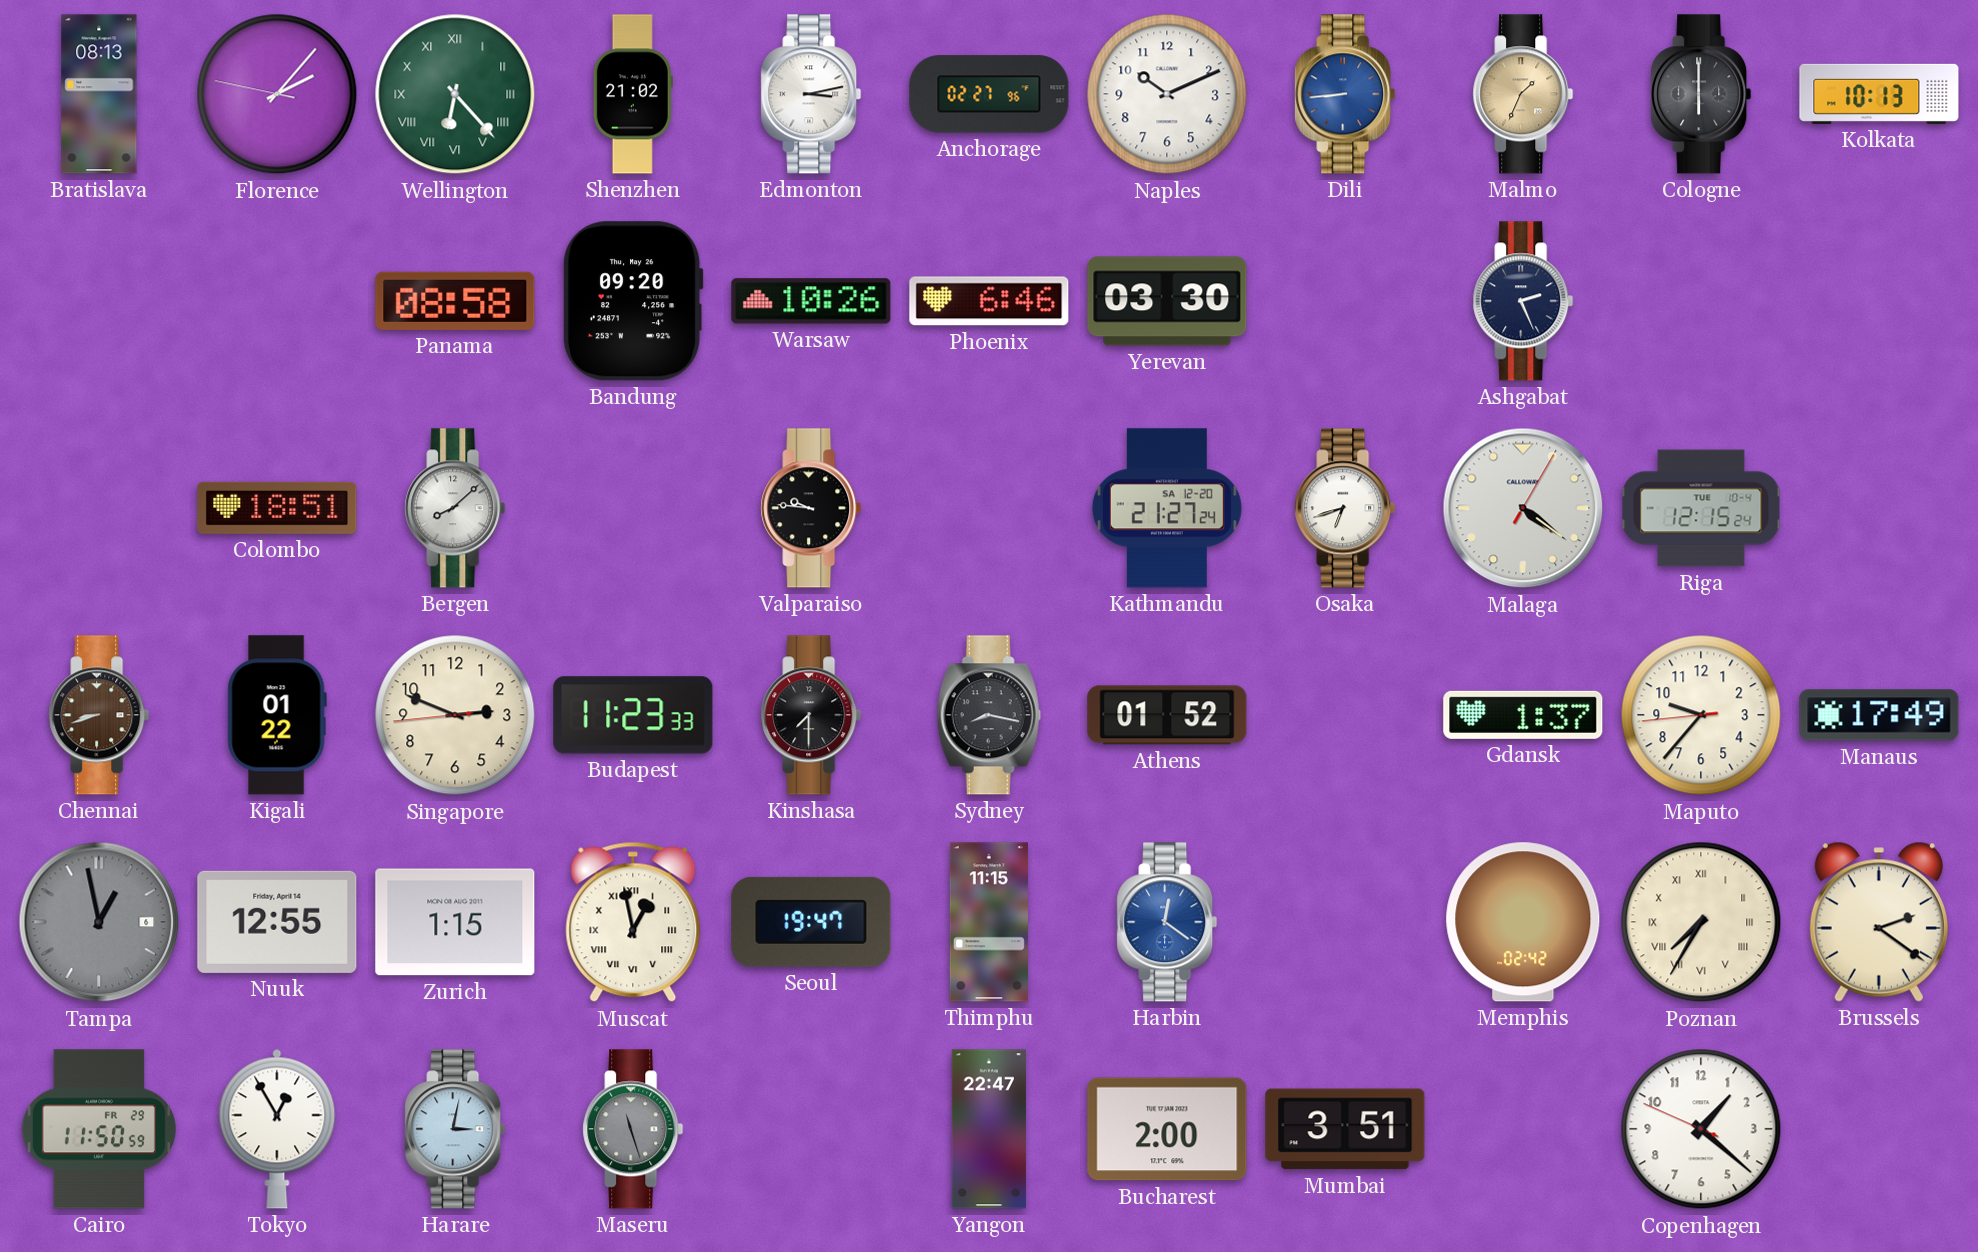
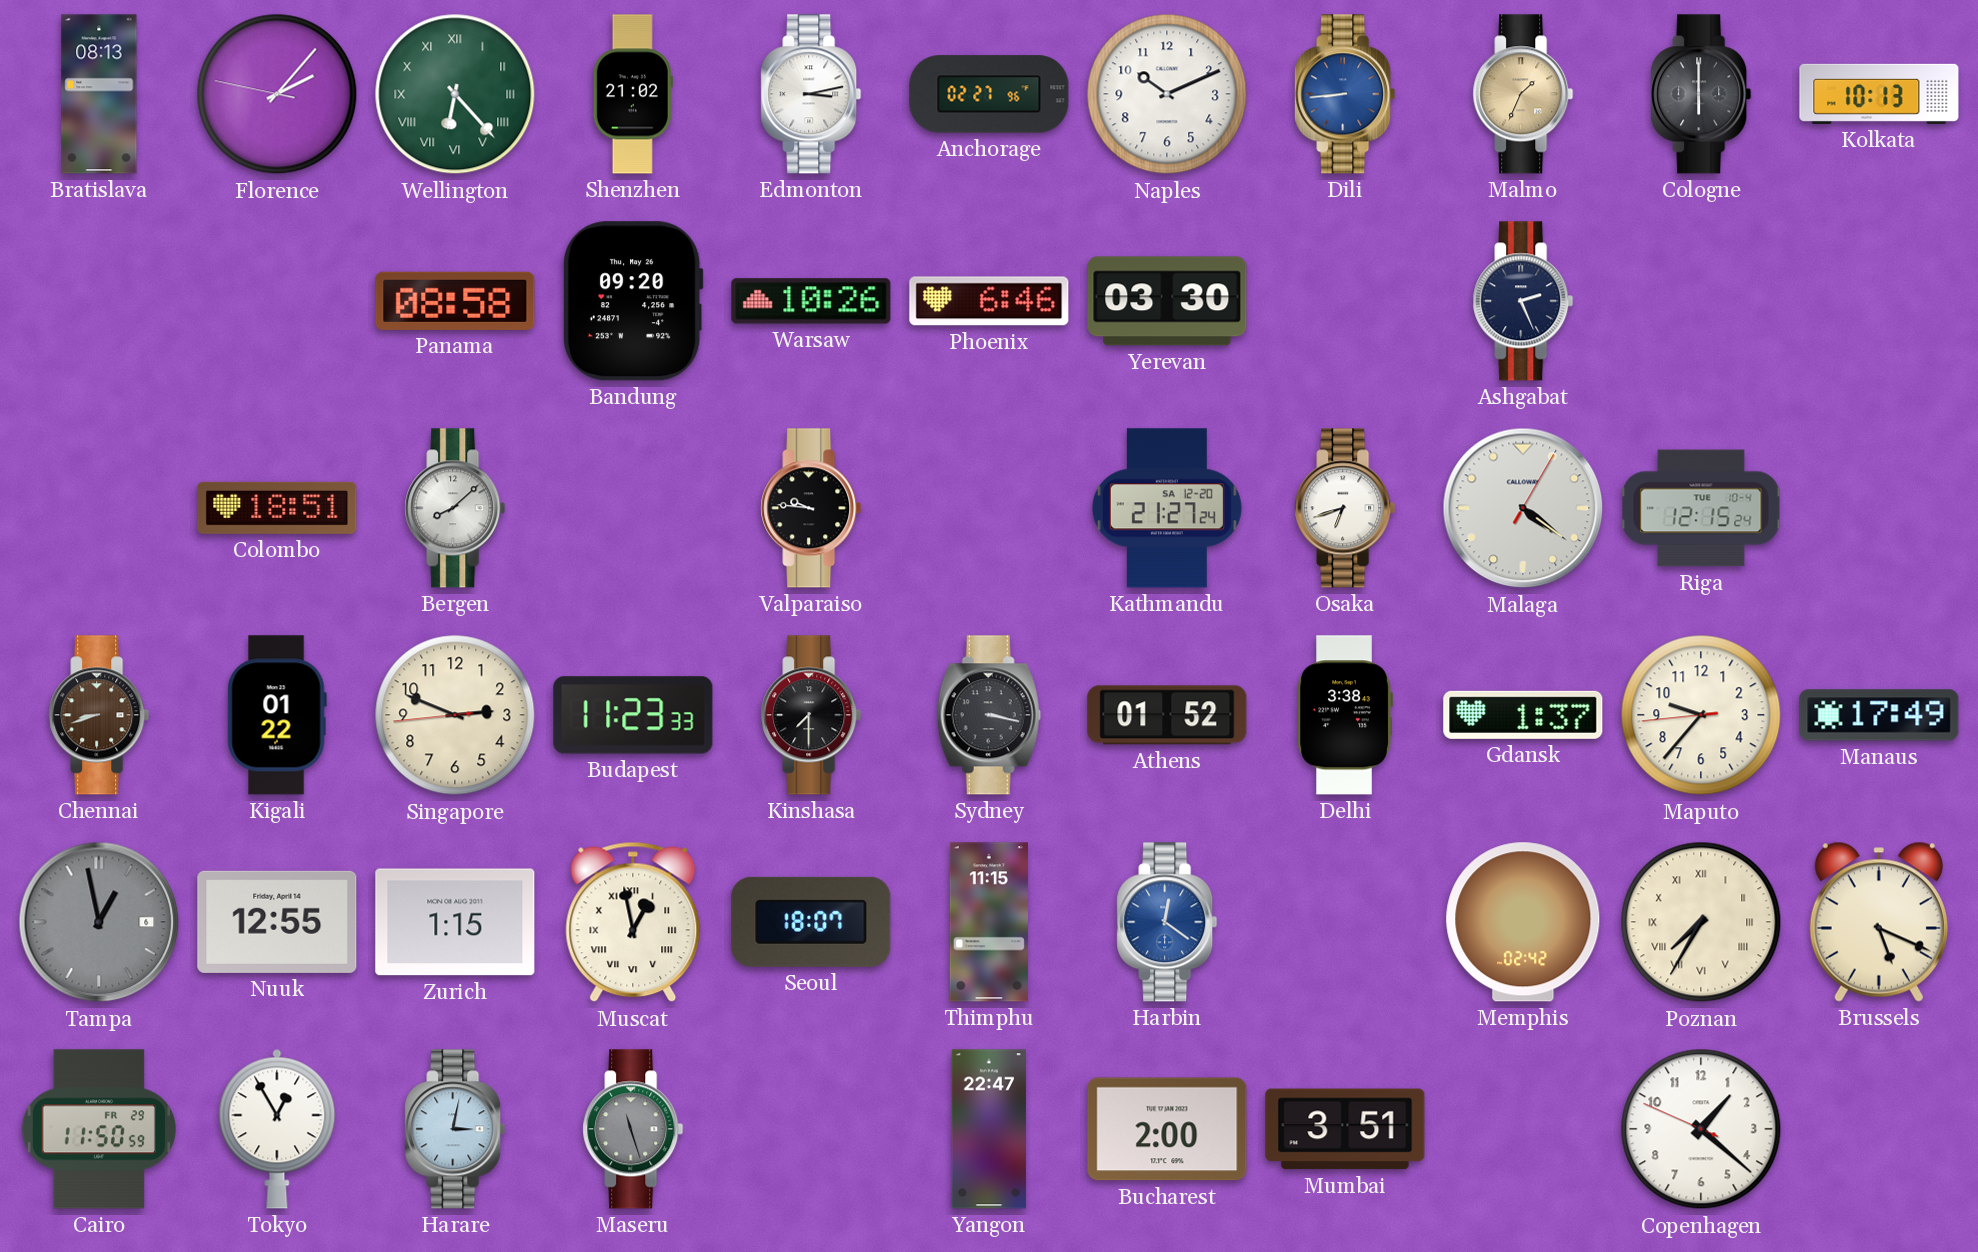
Sydney: 8:17 -> 3:17
Delhi: none -> 3:38
Seoul: 19:47 -> 18:07
Brussels: 2:21 -> 5:19
